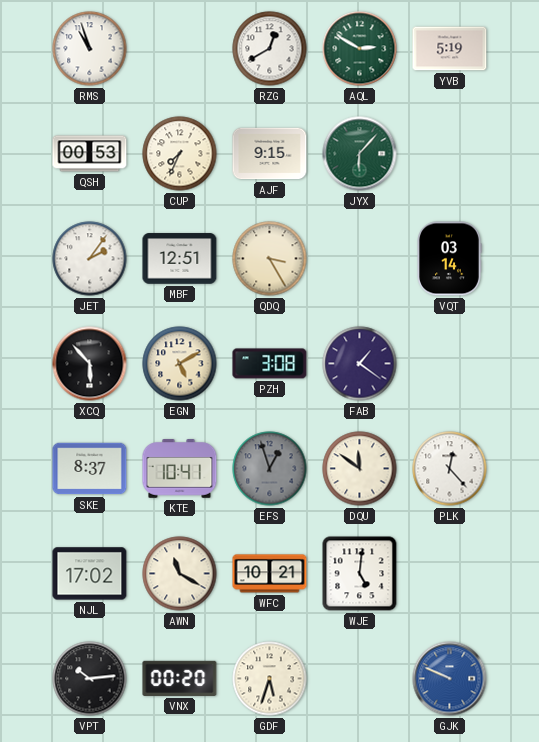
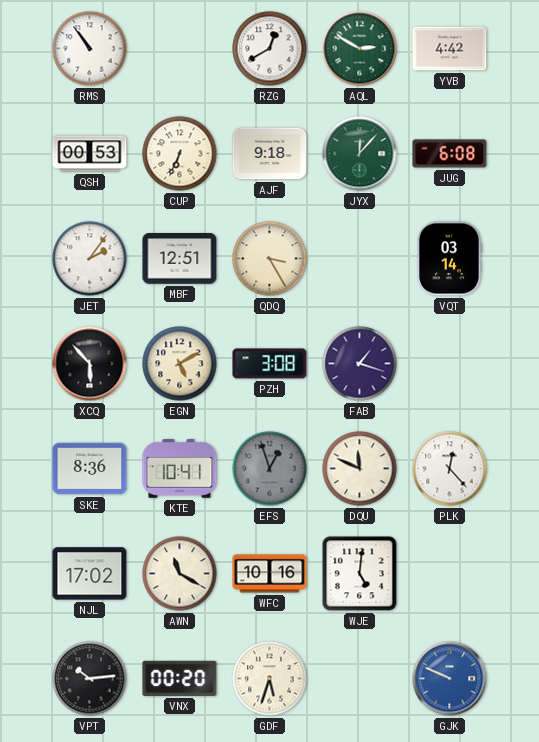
RMS: 10:57 -> 10:54
YVB: 5:19 -> 4:42
CUP: 7:34 -> 6:34
AJF: 9:15 -> 9:18
JYX: 6:07 -> 12:07
JUG: none -> 6:08
FAB: 1:21 -> 1:18
SKE: 8:37 -> 8:36
DQU: 11:51 -> 11:49
WFC: 10:21 -> 10:16
